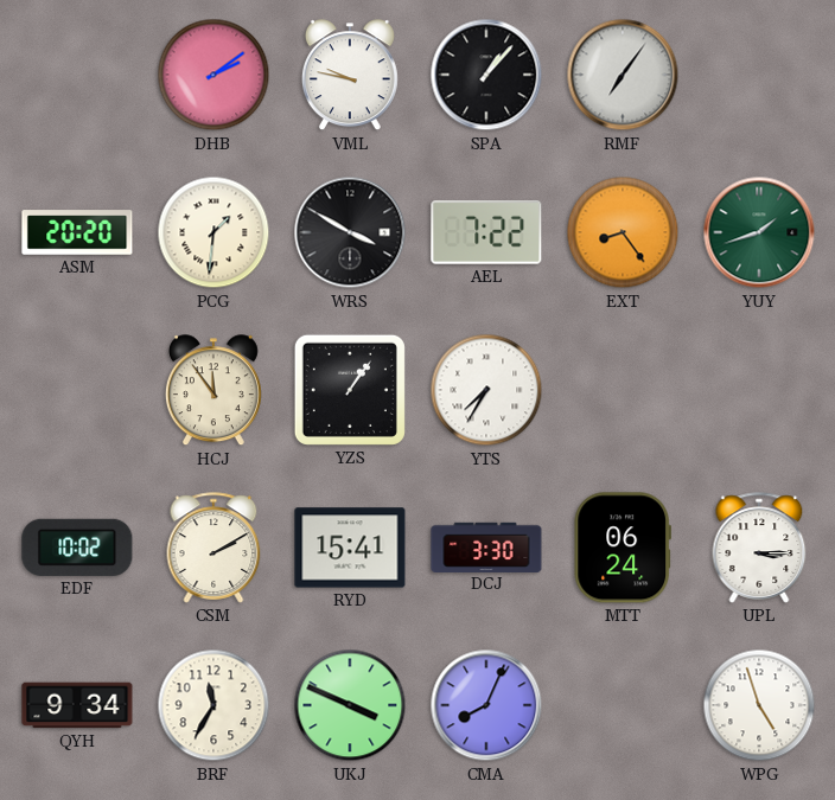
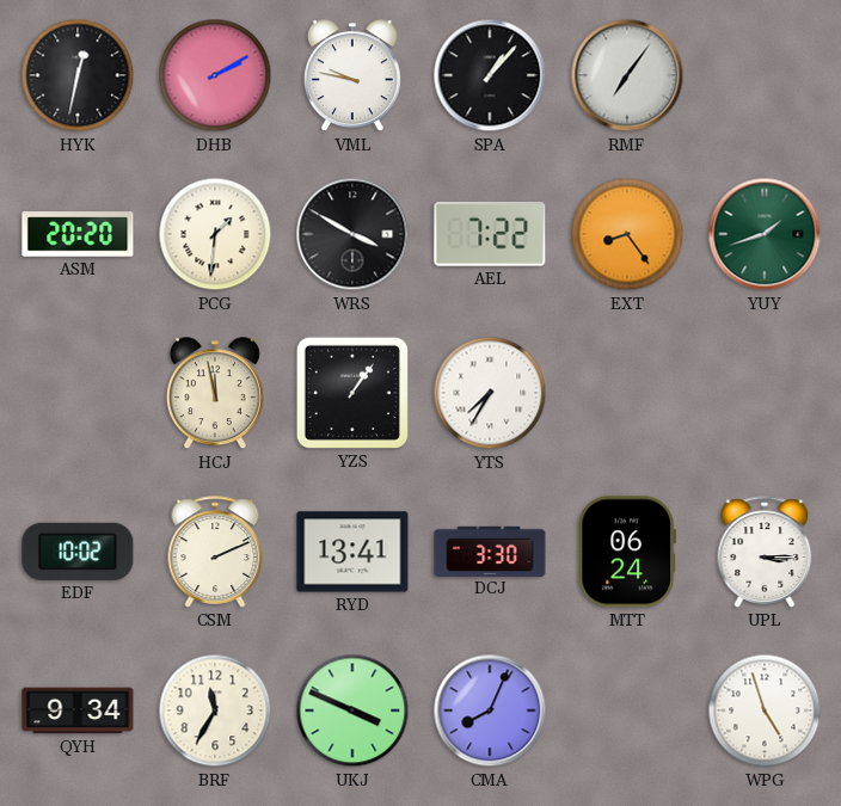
HYK: none -> 12:32
DHB: 2:09 -> 2:10
HCJ: 11:54 -> 11:58
CSM: 2:10 -> 2:11
RYD: 15:41 -> 13:41
